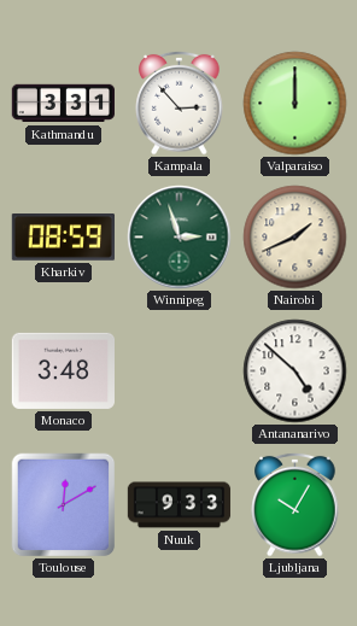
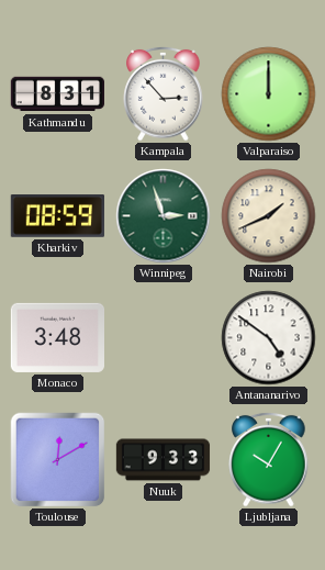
Kathmandu: 3:31 -> 8:31
Antananarivo: 4:52 -> 4:51
